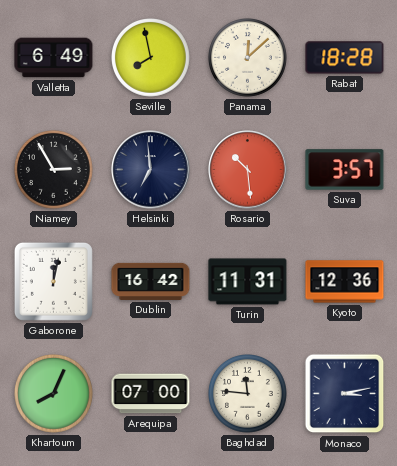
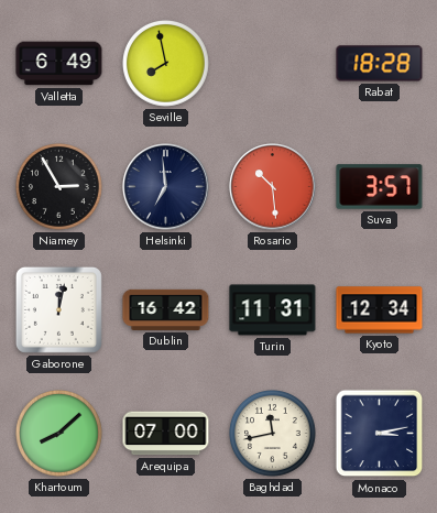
Panama: 12:08 -> none
Kyoto: 12:36 -> 12:34
Khartoum: 8:04 -> 8:08
Baghdad: 11:46 -> 11:43
